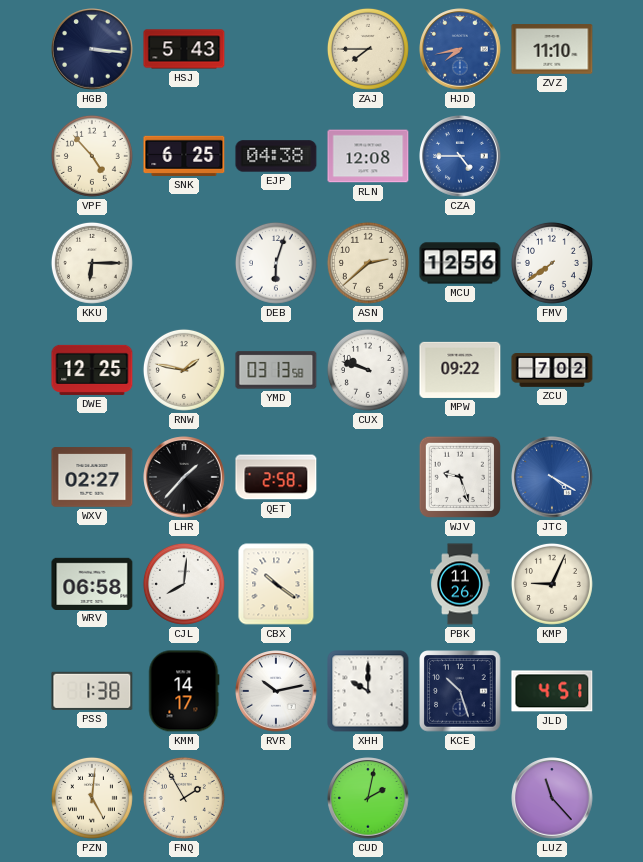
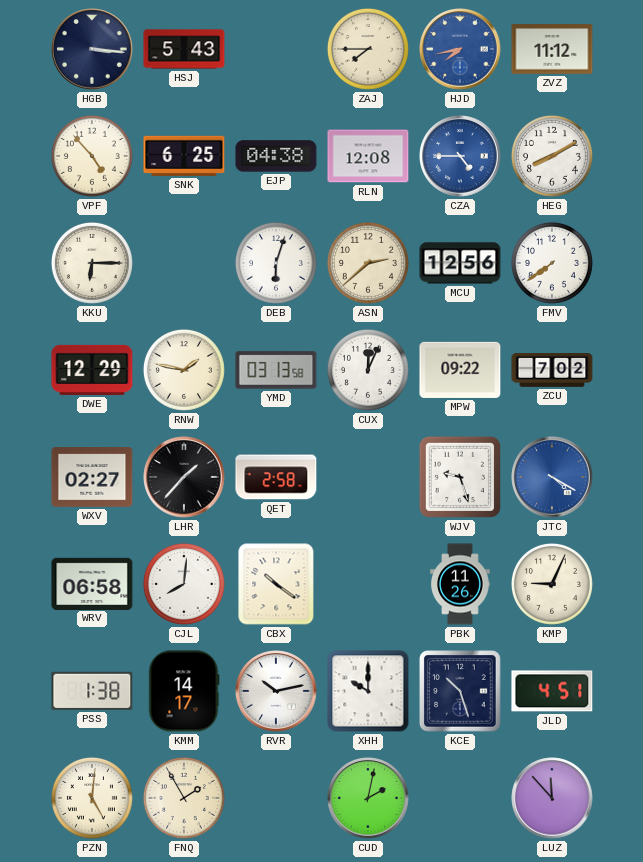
ZVZ: 11:10 -> 11:12
HEG: none -> 8:10
DWE: 12:25 -> 12:29
CUX: 9:48 -> 12:04
LUZ: 11:23 -> 11:53
